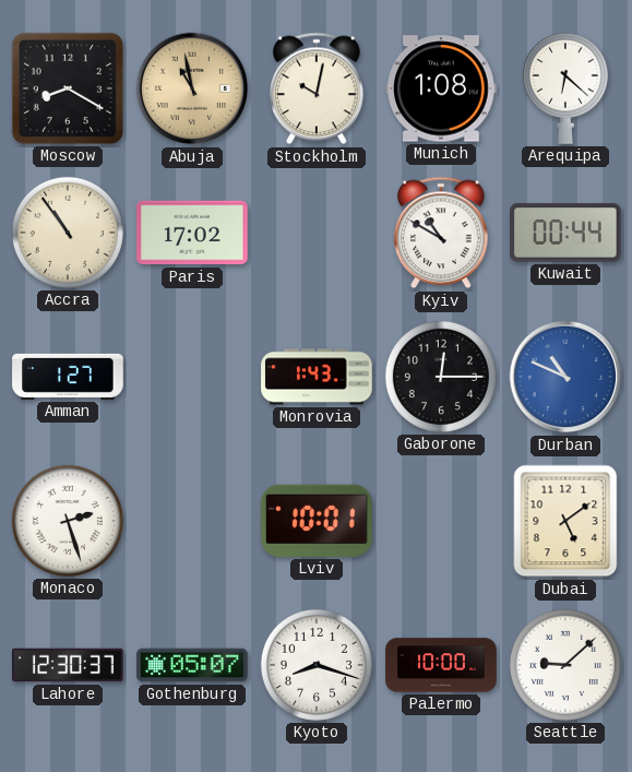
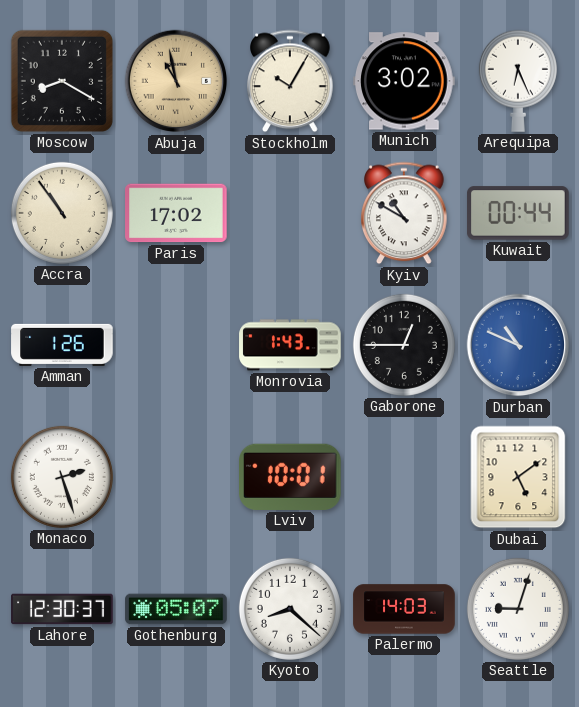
Stockholm: 10:02 -> 10:05
Munich: 1:08 -> 3:02
Arequipa: 6:22 -> 6:26
Amman: 1:27 -> 1:26
Gaborone: 12:15 -> 12:45
Kyoto: 8:18 -> 8:22
Palermo: 10:00 -> 14:03
Seattle: 9:08 -> 9:03
